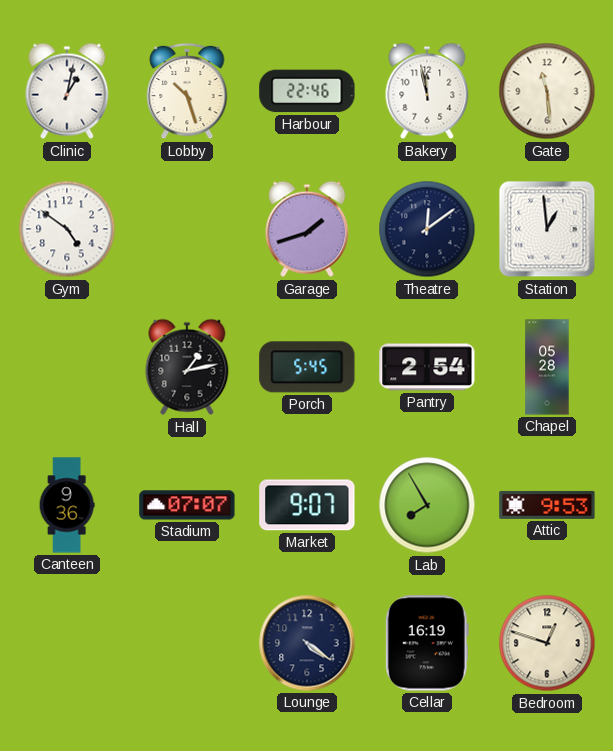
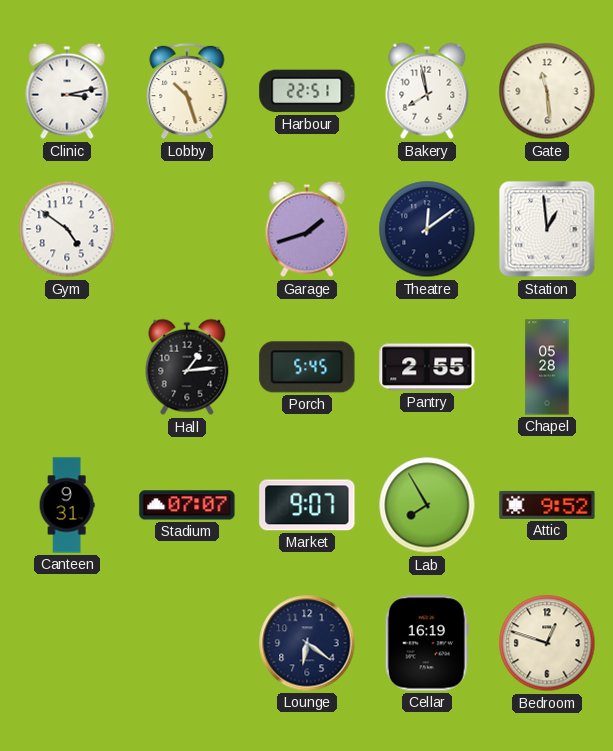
Clinic: 1:02 -> 3:13
Harbour: 22:46 -> 22:51
Bakery: 11:58 -> 7:58
Hall: 1:13 -> 1:14
Pantry: 2:54 -> 2:55
Canteen: 9:36 -> 9:31
Attic: 9:53 -> 9:52
Lounge: 4:21 -> 6:21
